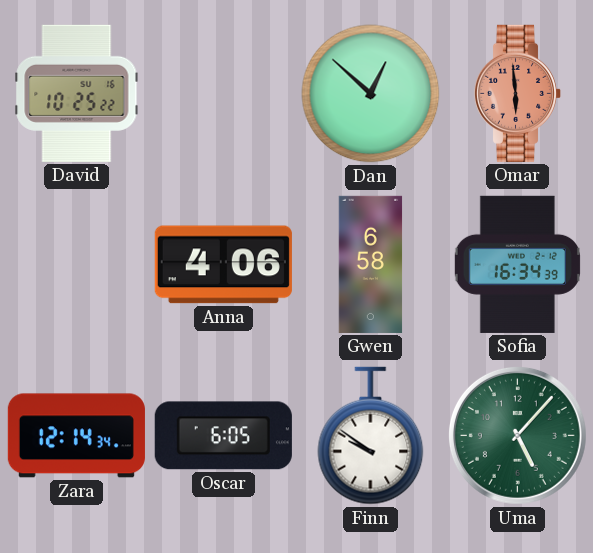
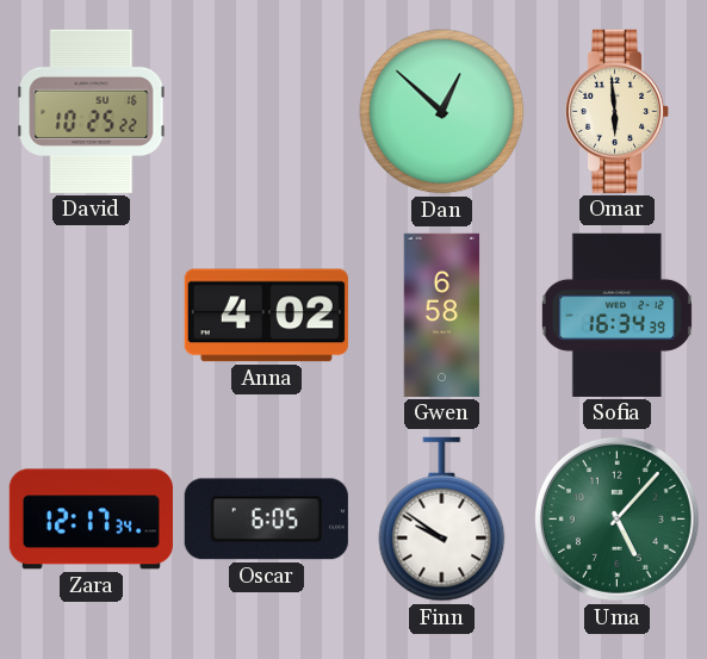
Omar dial: salmon -> cream
Anna: 4:06 -> 4:02
Zara: 12:14 -> 12:17
